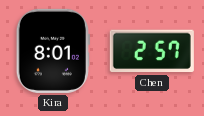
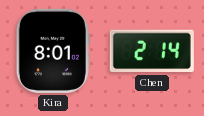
Chen: 2:57 -> 2:14
